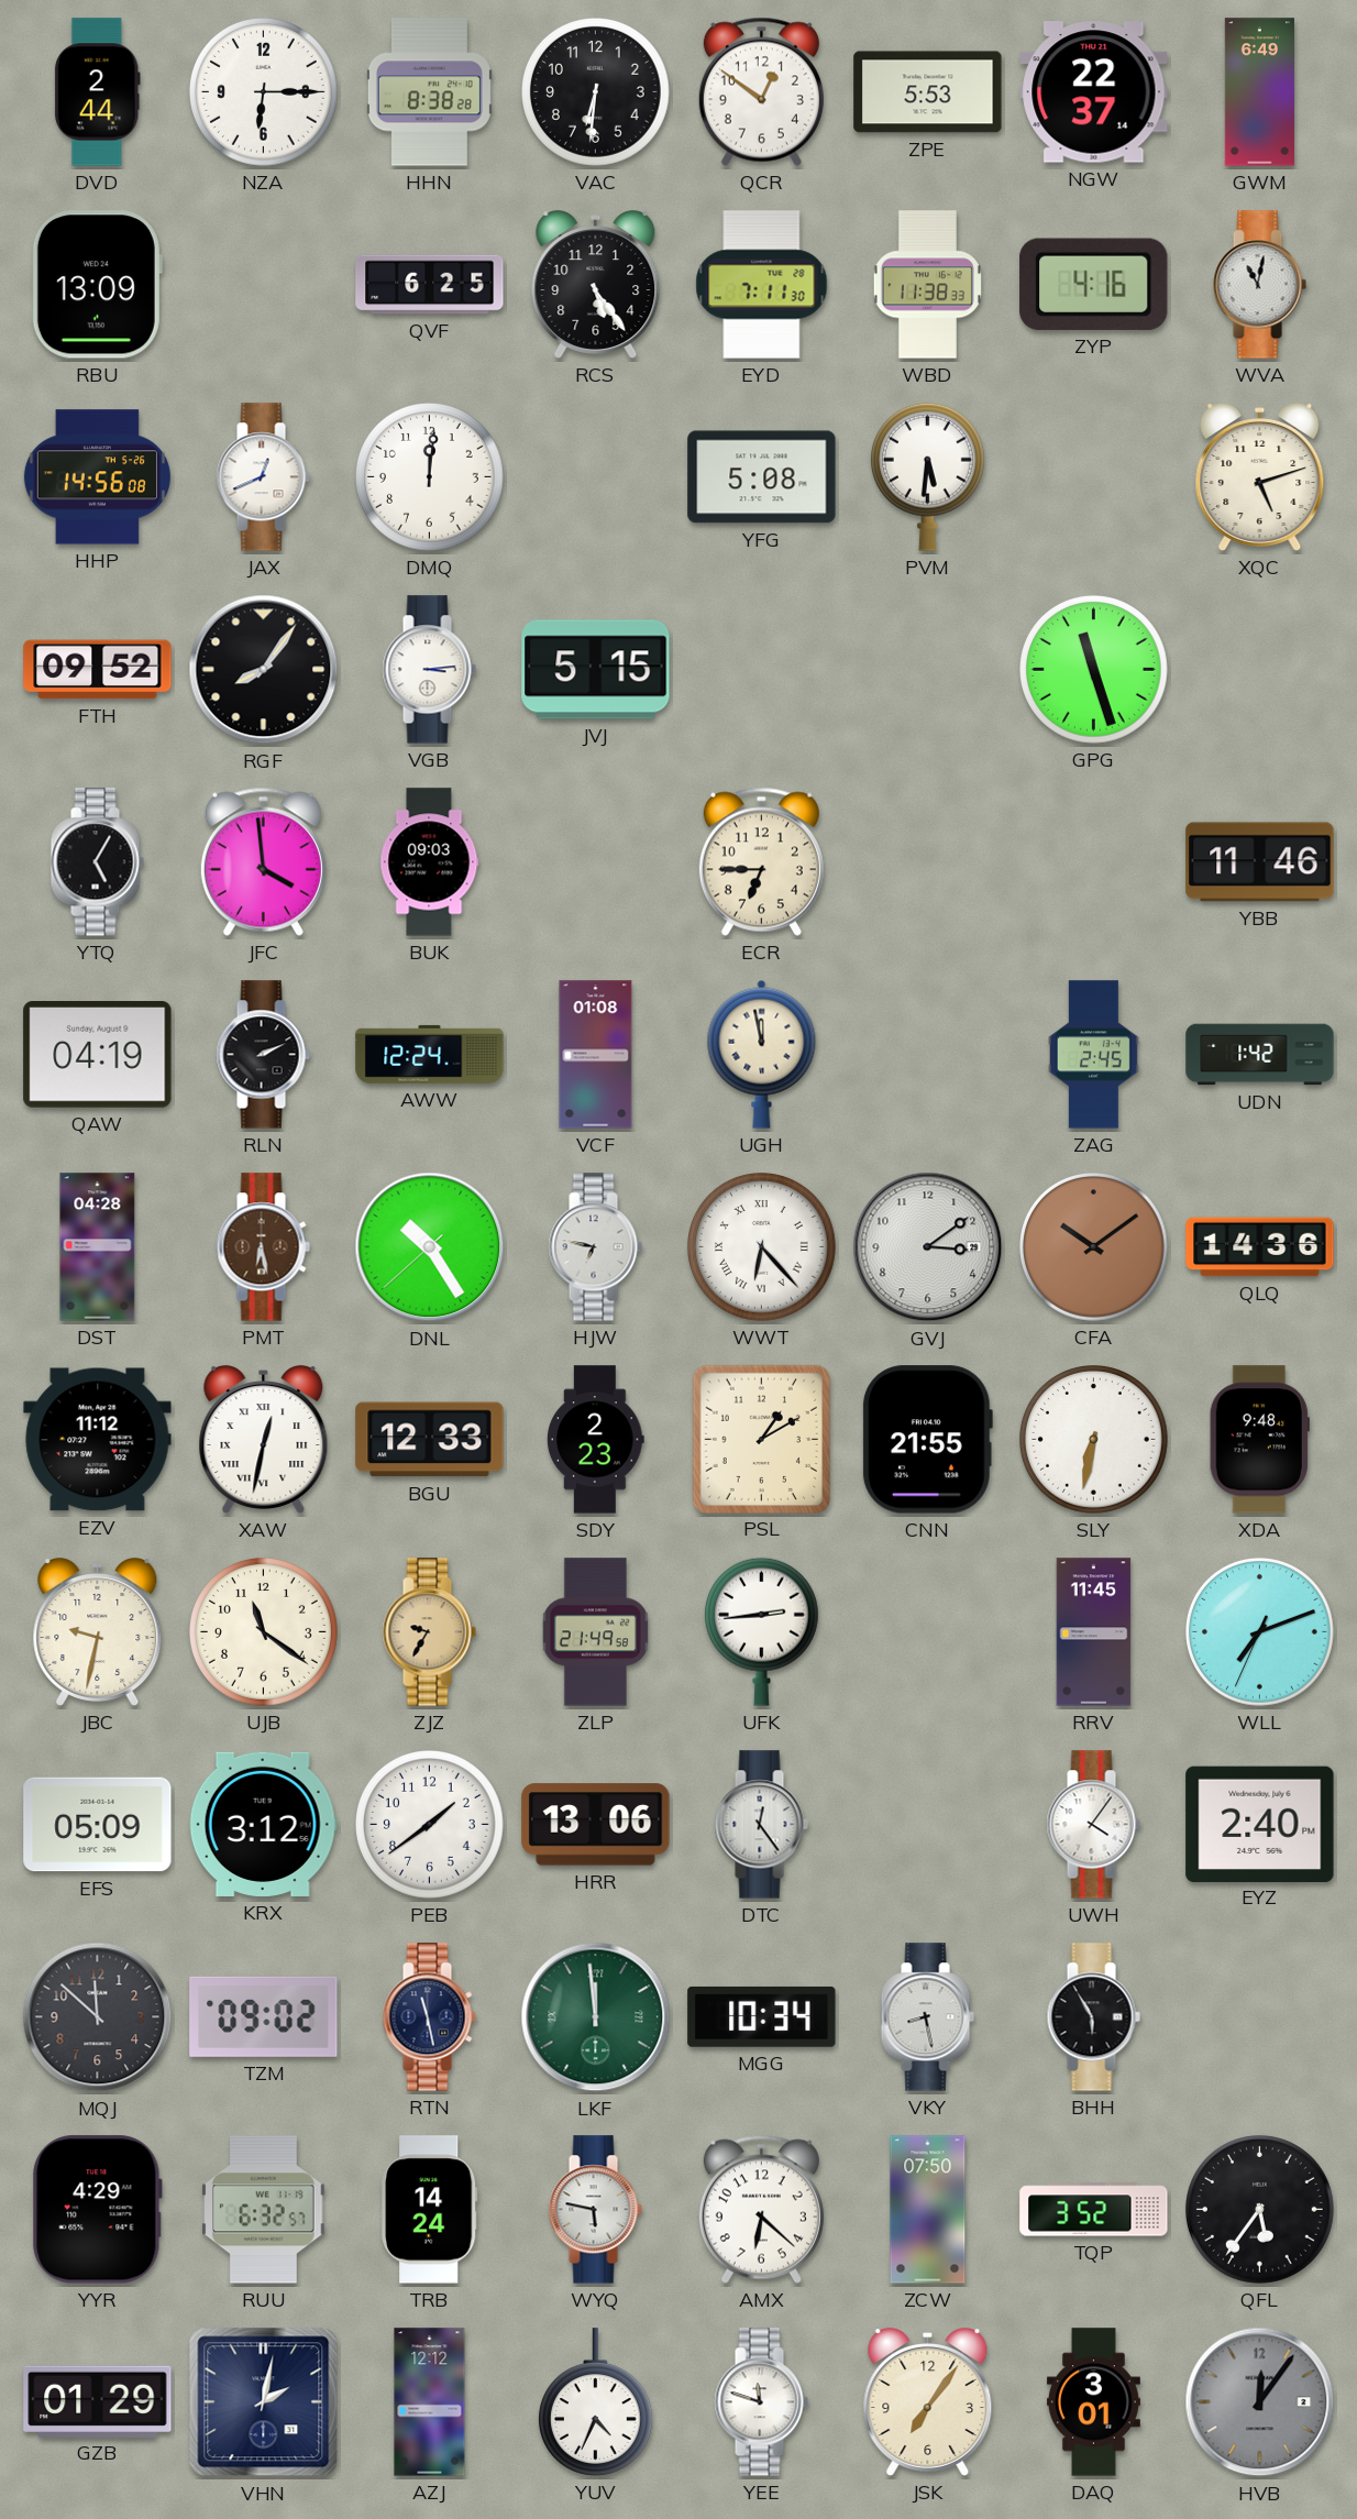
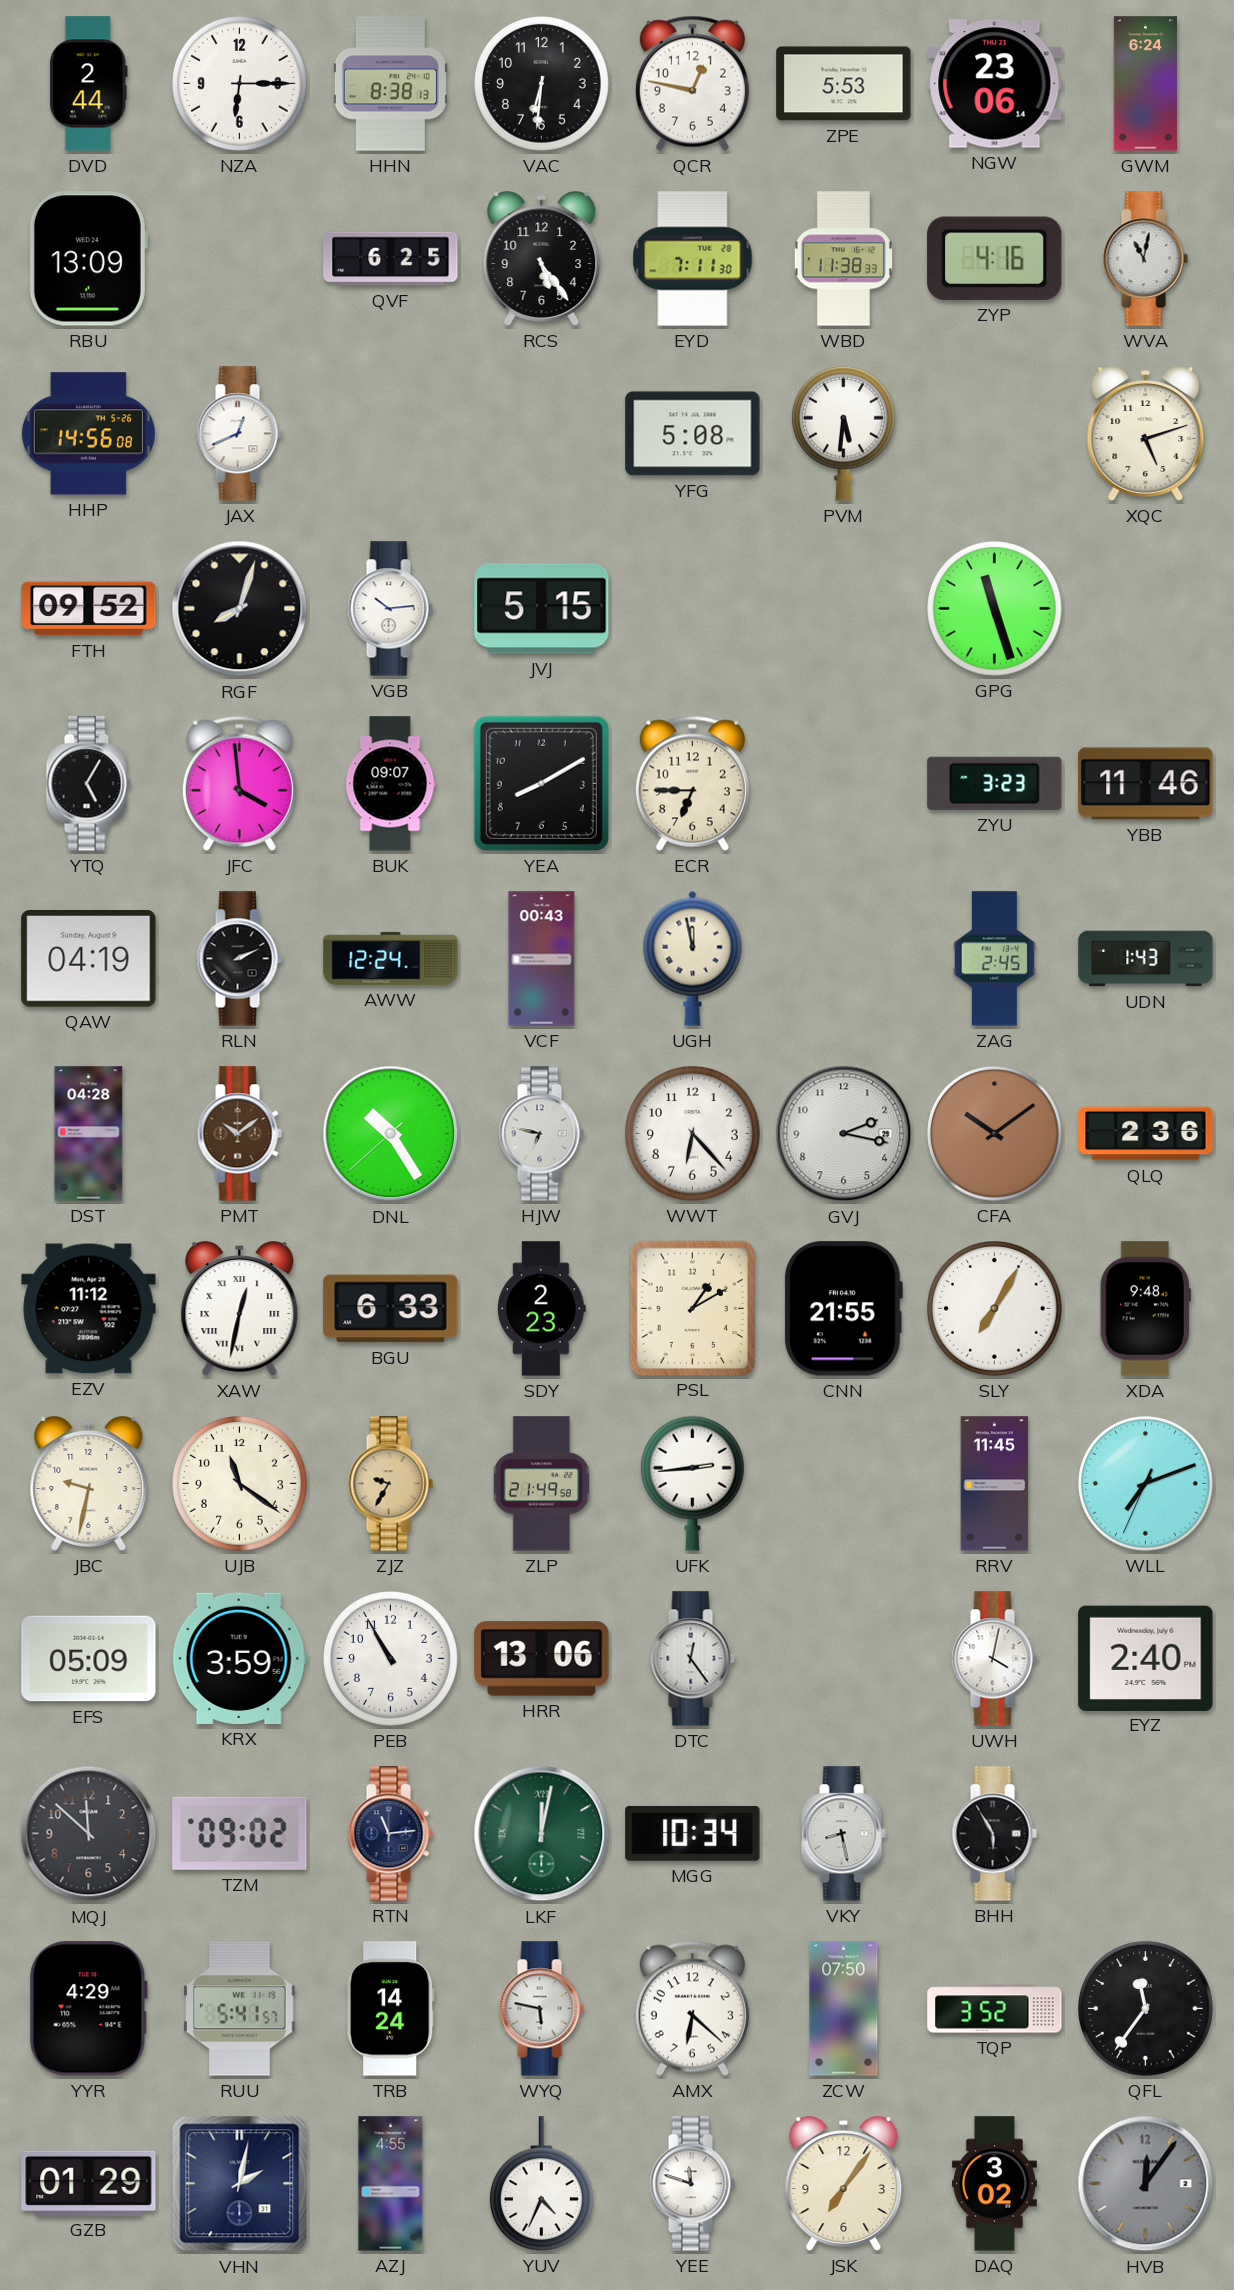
HHN: 8:38:28 -> 8:38:13
QCR: 12:51 -> 12:47
NGW: 22:37 -> 23:06
GWM: 6:49 -> 6:24
DMQ: 12:01 -> none
RGF: 8:06 -> 8:03
VGB: 3:14 -> 10:14
BUK: 09:03 -> 09:07
YEA: none -> 8:10
ZYU: none -> 3:23
VCF: 01:08 -> 00:43
UDN: 1:42 -> 1:43
PMT: 6:28 -> 10:09
WWT numerals: Roman -> Arabic
GVJ: 3:09 -> 2:17
QLQ: 14:36 -> 2:36
BGU: 12:33 -> 6:33
SLY: 6:32 -> 7:05
KRX: 3:12 -> 3:59
PEB: 1:39 -> 10:55
UWH: 4:06 -> 4:02
RTN: 11:28 -> 11:14
LKF: 11:59 -> 12:02
RUU: 6:32 -> 5:41
QFL: 5:36 -> 11:36
AZJ: 12:12 -> 4:55
DAQ: 3:01 -> 3:02
